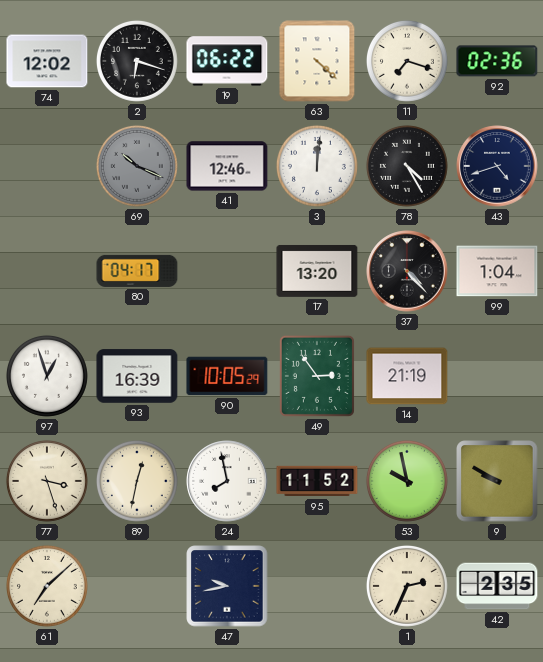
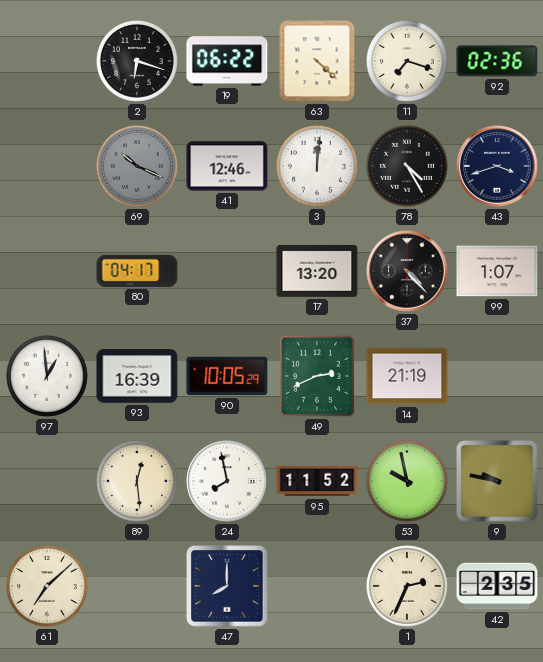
74: 12:02 -> none
43: 4:42 -> 3:42
99: 1:04 -> 1:07
97: 12:57 -> 12:59
49: 2:54 -> 2:41
77: 3:27 -> none
89: 12:32 -> 12:29
9: 9:50 -> 9:47
47: 9:43 -> 8:00
